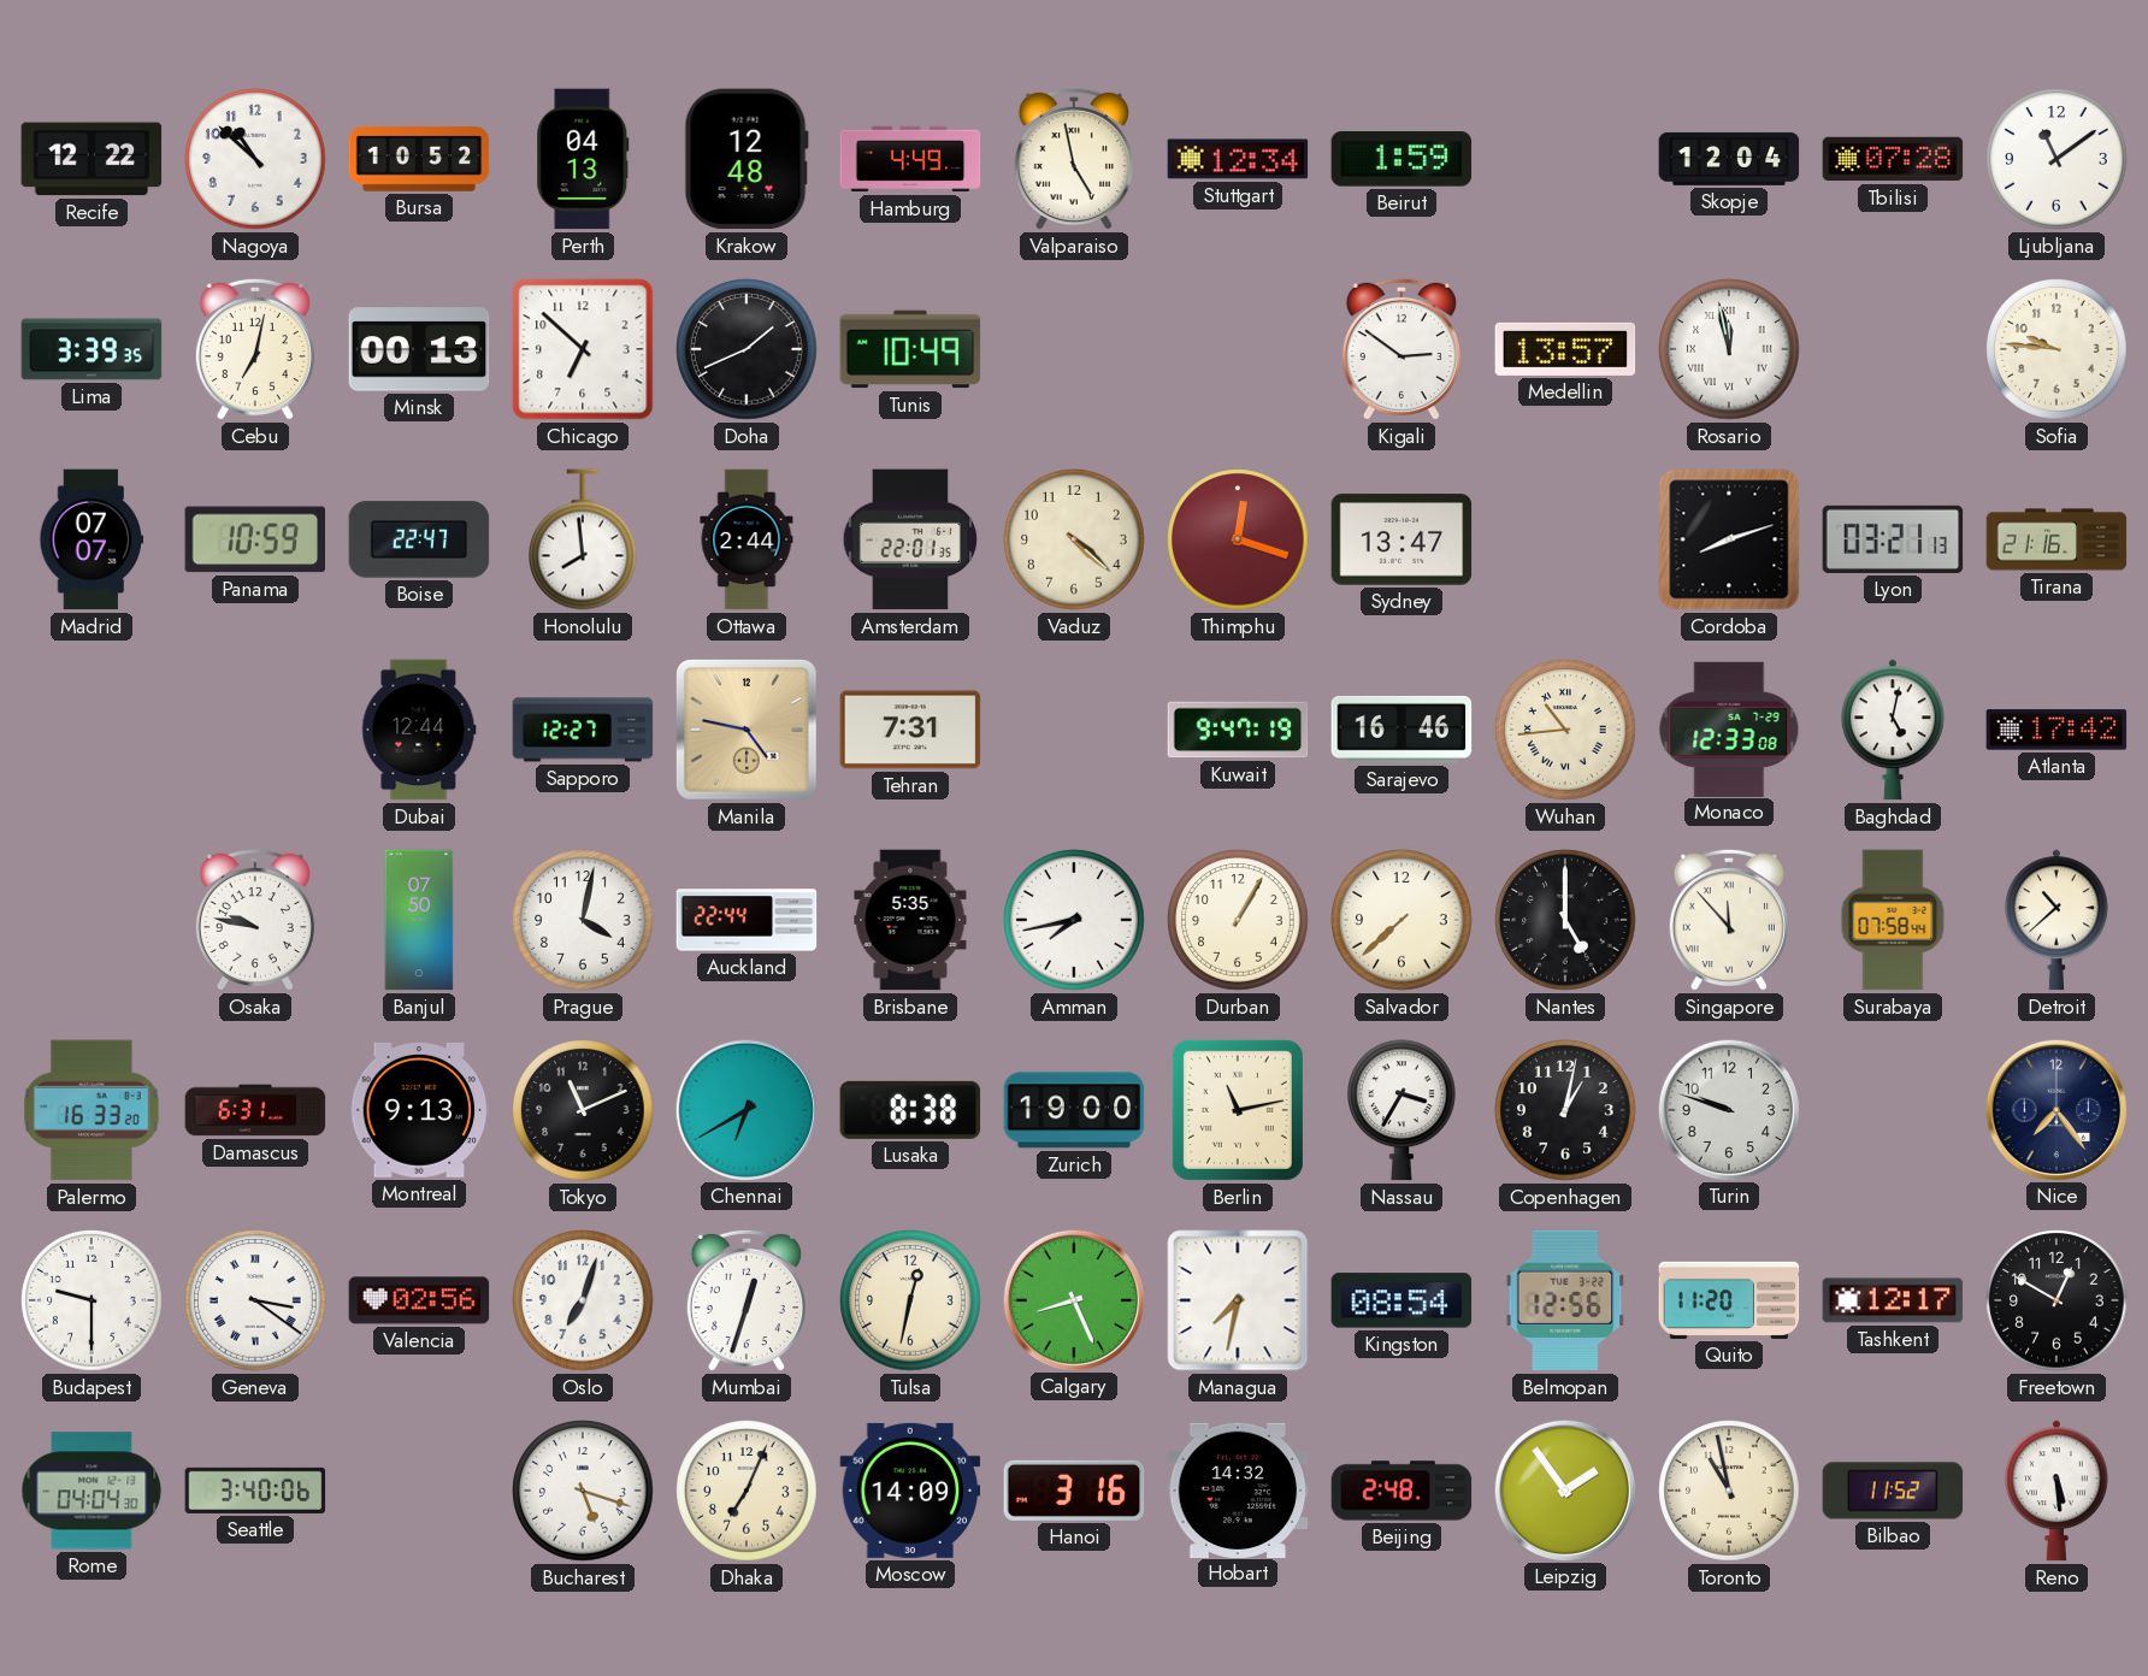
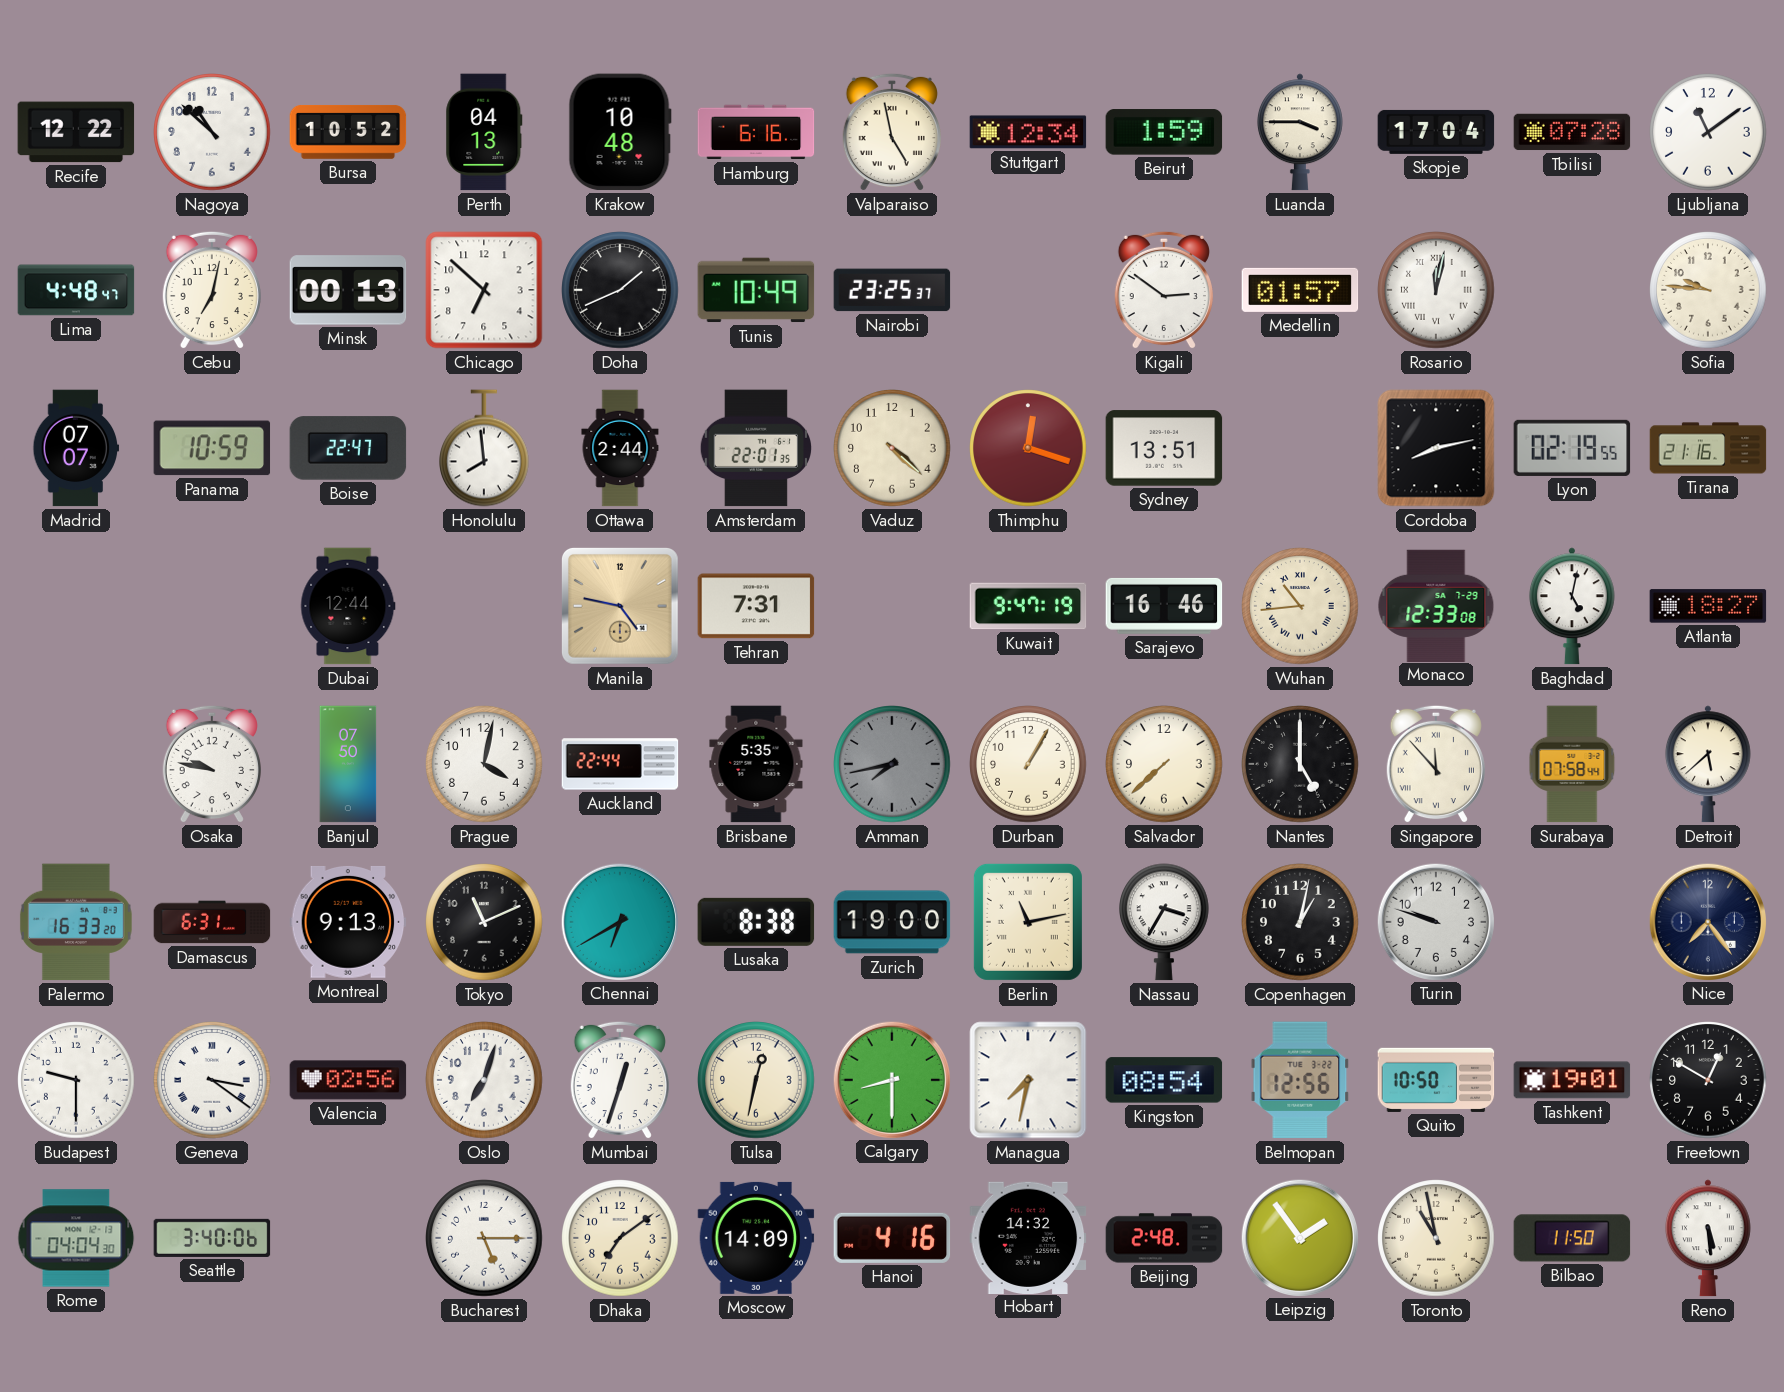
Krakow: 12:48 -> 10:48
Hamburg: 4:49 -> 6:16
Luanda: none -> 3:45
Skopje: 12:04 -> 17:04
Lima: 3:39 -> 4:48
Nairobi: none -> 23:25
Medellin: 13:57 -> 01:57
Rosario: 11:58 -> 12:02
Sydney: 13:47 -> 13:51
Cordoba: 8:12 -> 8:13
Lyon: 03:21 -> 02:19
Sapporo: 12:27 -> none
Atlanta: 17:42 -> 18:27
Amman dial: white -> grey
Detroit: 10:38 -> 5:38
Calgary: 8:26 -> 8:30
Quito: 11:20 -> 10:50
Tashkent: 12:17 -> 19:01
Bucharest: 5:18 -> 5:15
Dhaka: 7:04 -> 7:09
Hanoi: 3:16 -> 4:16
Bilbao: 11:52 -> 11:50
